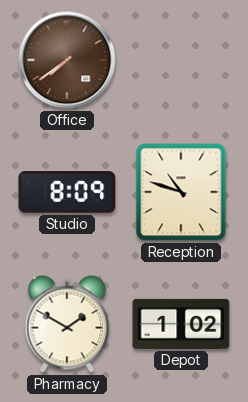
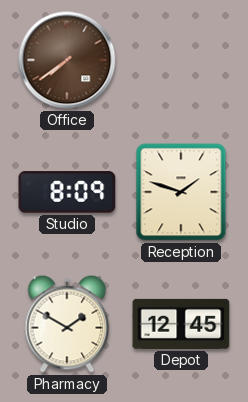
Reception: 10:48 -> 1:48
Depot: 1:02 -> 12:45
